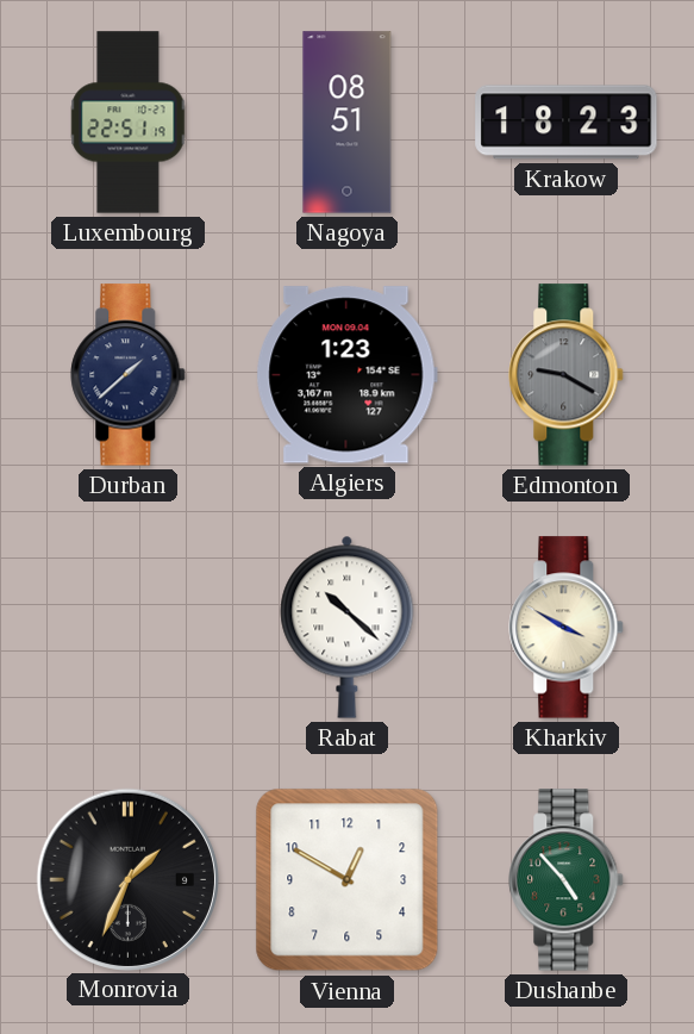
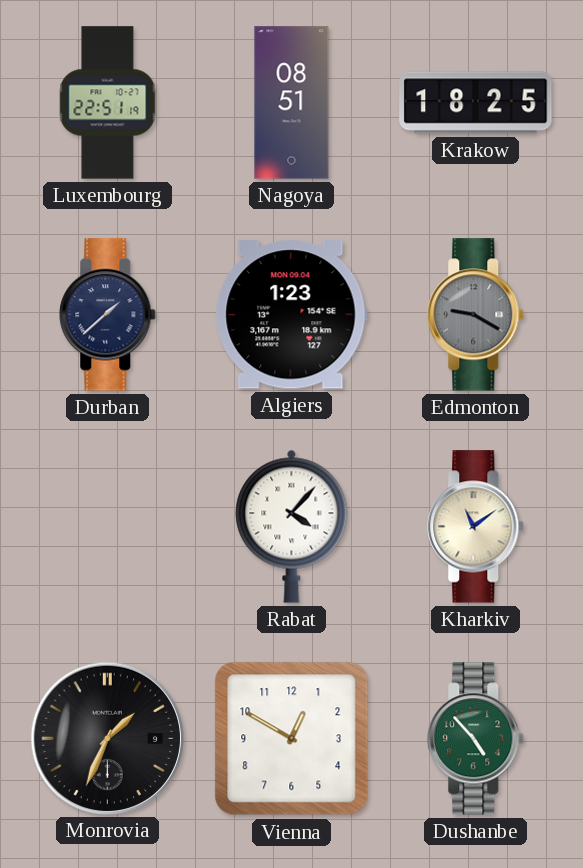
Krakow: 18:23 -> 18:25
Rabat: 10:22 -> 4:07
Kharkiv: 3:50 -> 11:09
